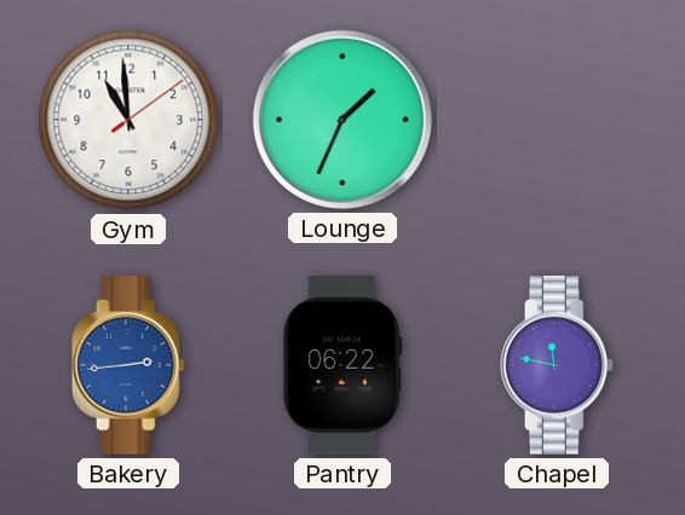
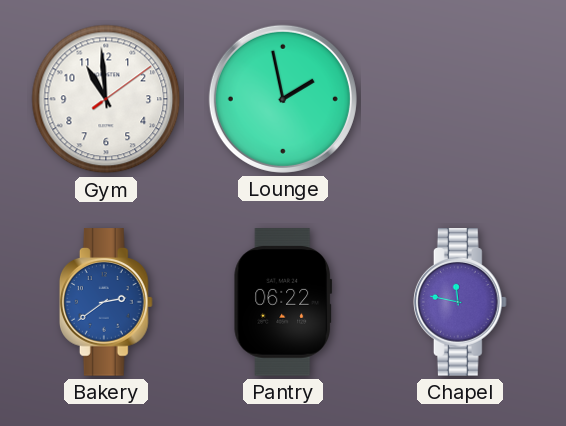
Lounge: 1:34 -> 1:58
Bakery: 2:44 -> 2:39
